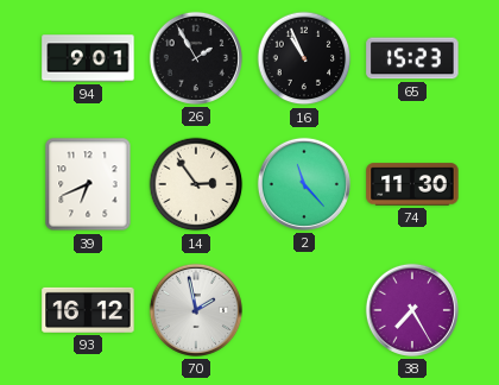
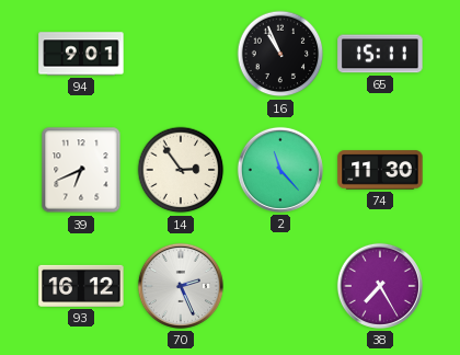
26: 1:55 -> none
65: 15:23 -> 15:11
70: 1:58 -> 2:26
